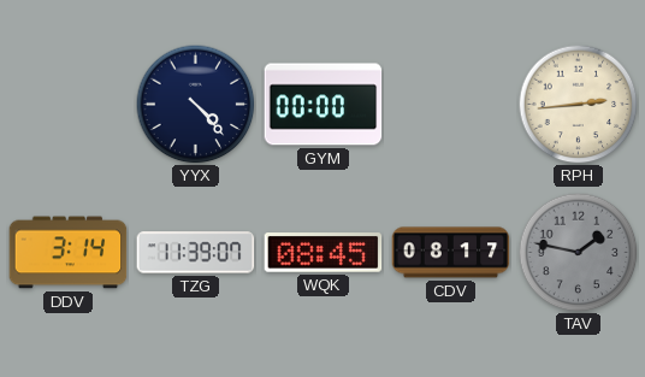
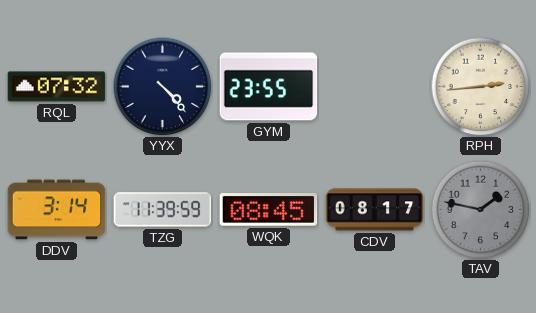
RQL: none -> 07:32
GYM: 00:00 -> 23:55
TZG: 11:39:07 -> 11:39:59
